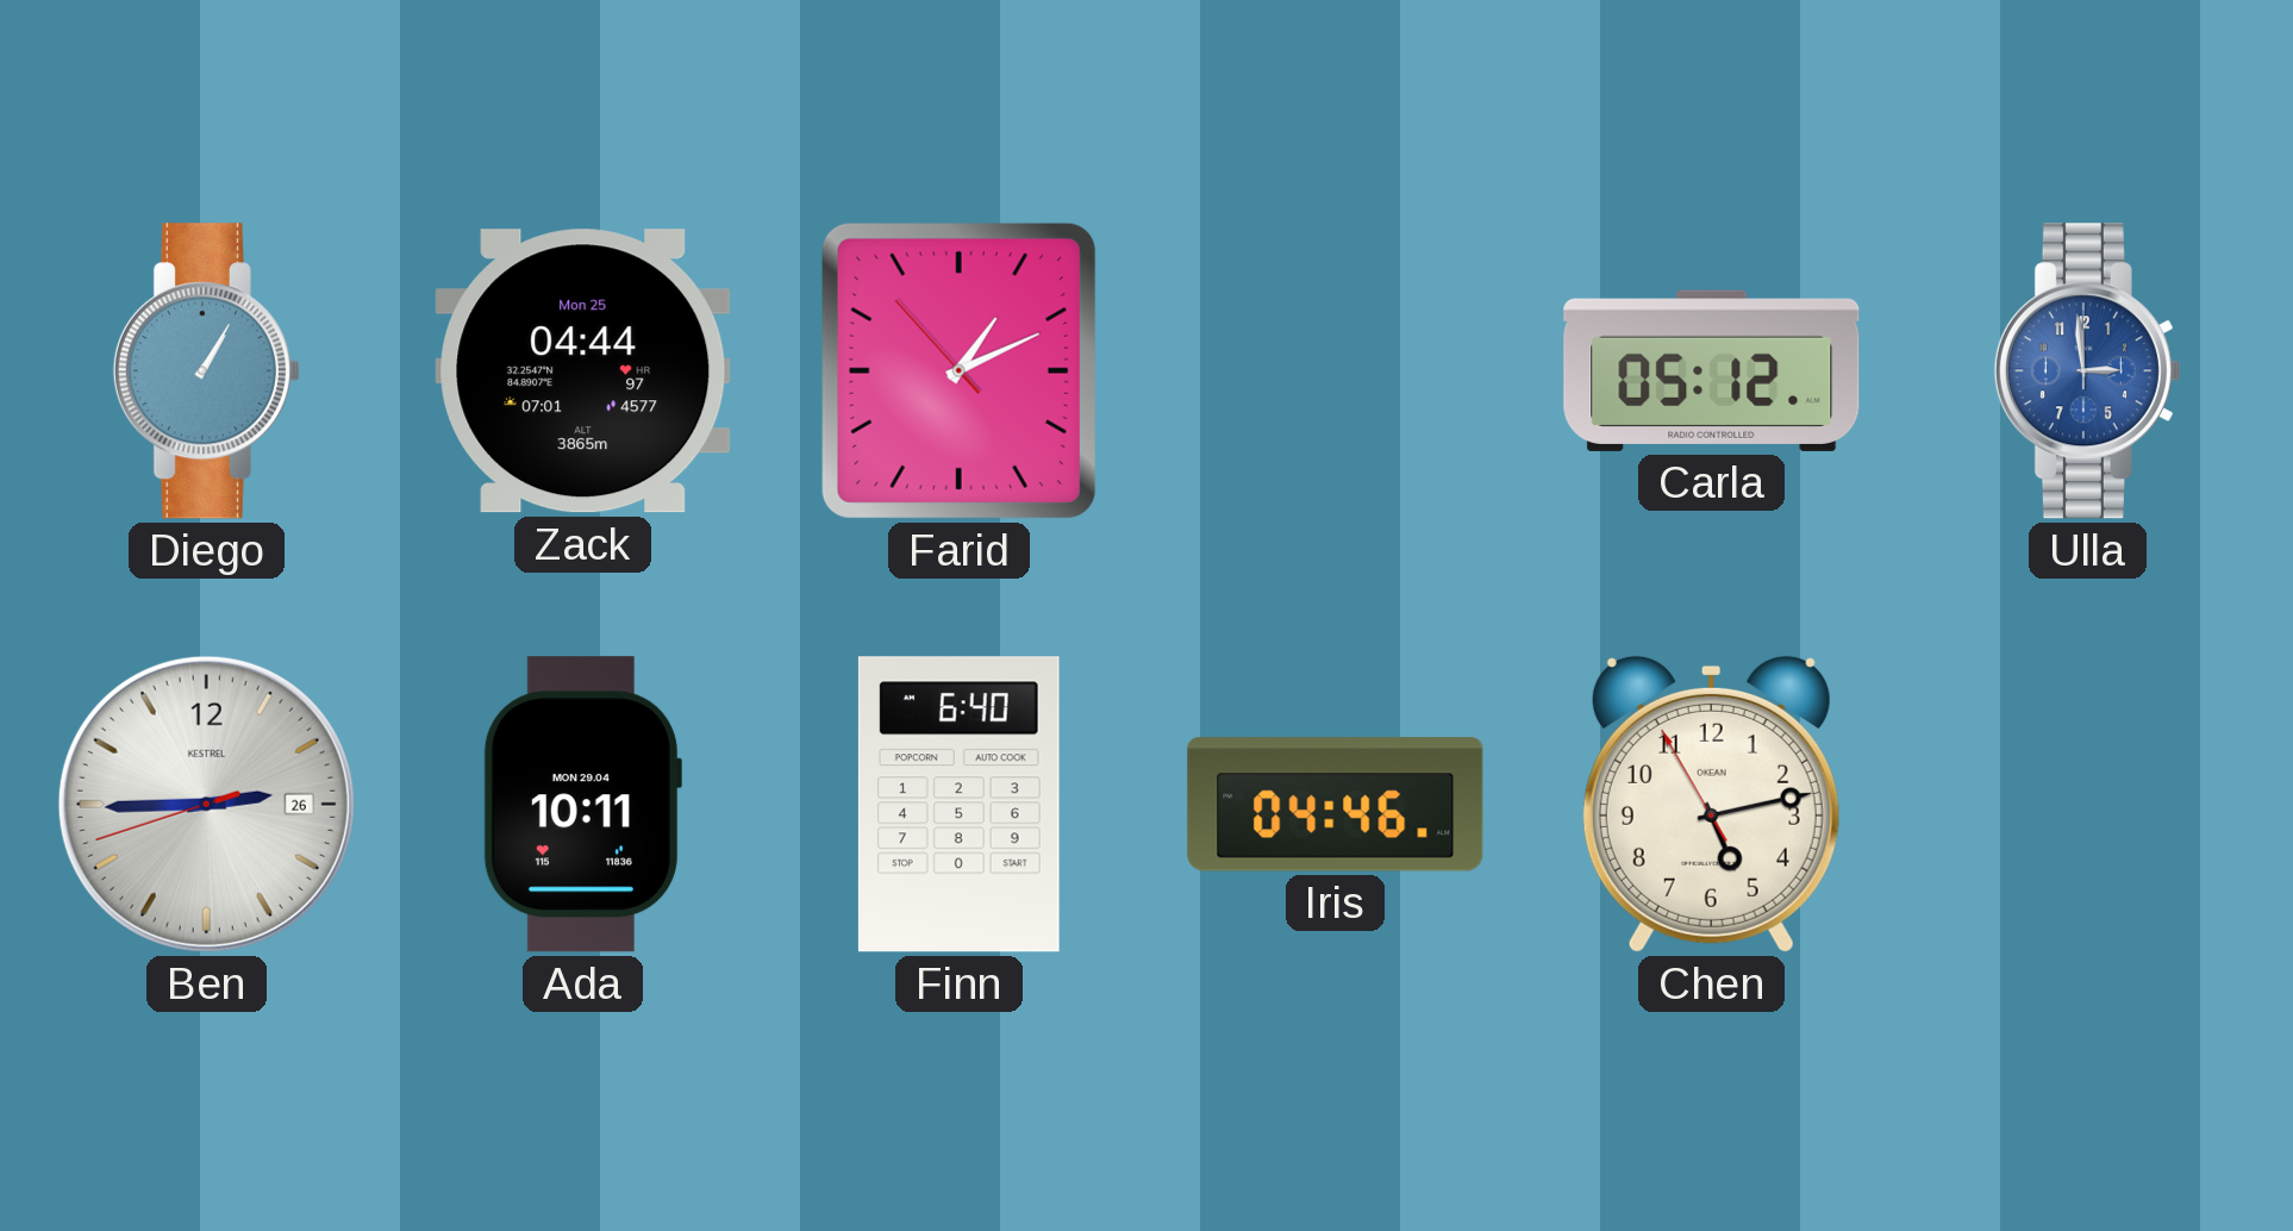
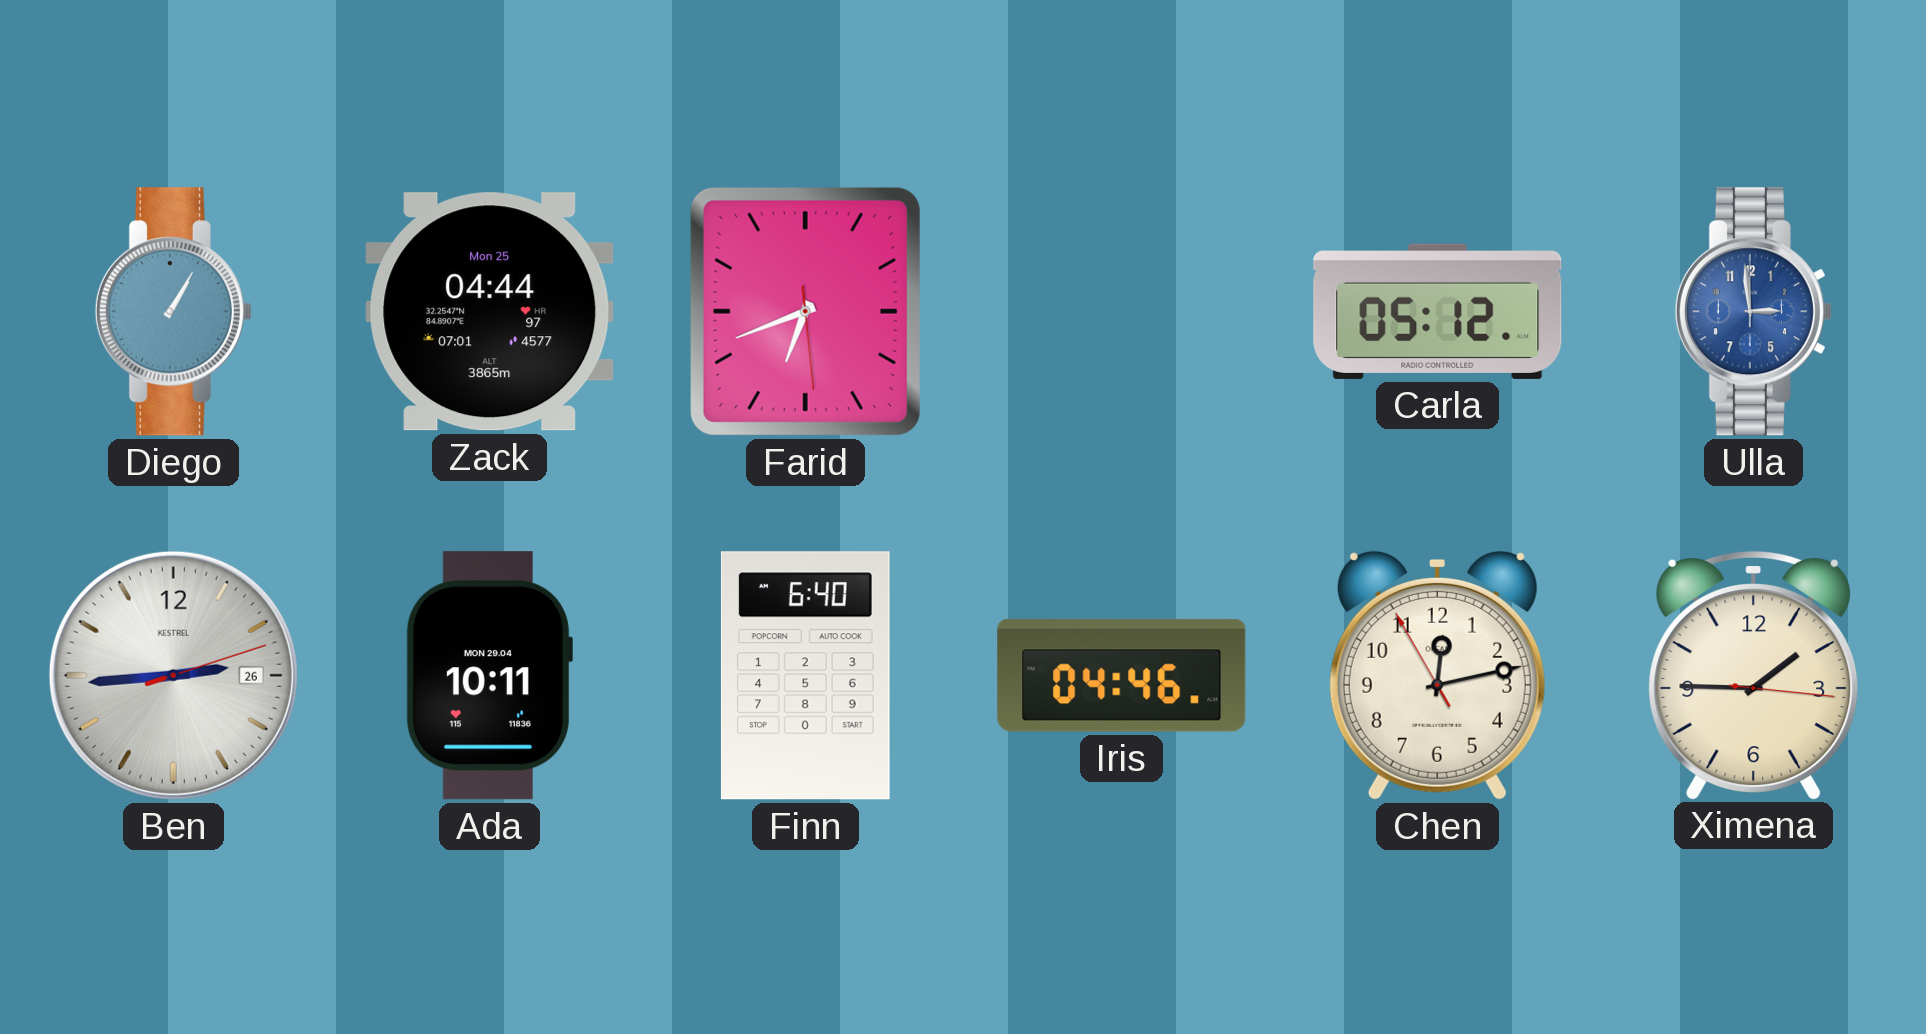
Farid: 1:10 -> 6:41
Ben: 2:44:42 -> 2:44:12
Chen: 5:12 -> 12:12
Ximena: none -> 1:45
